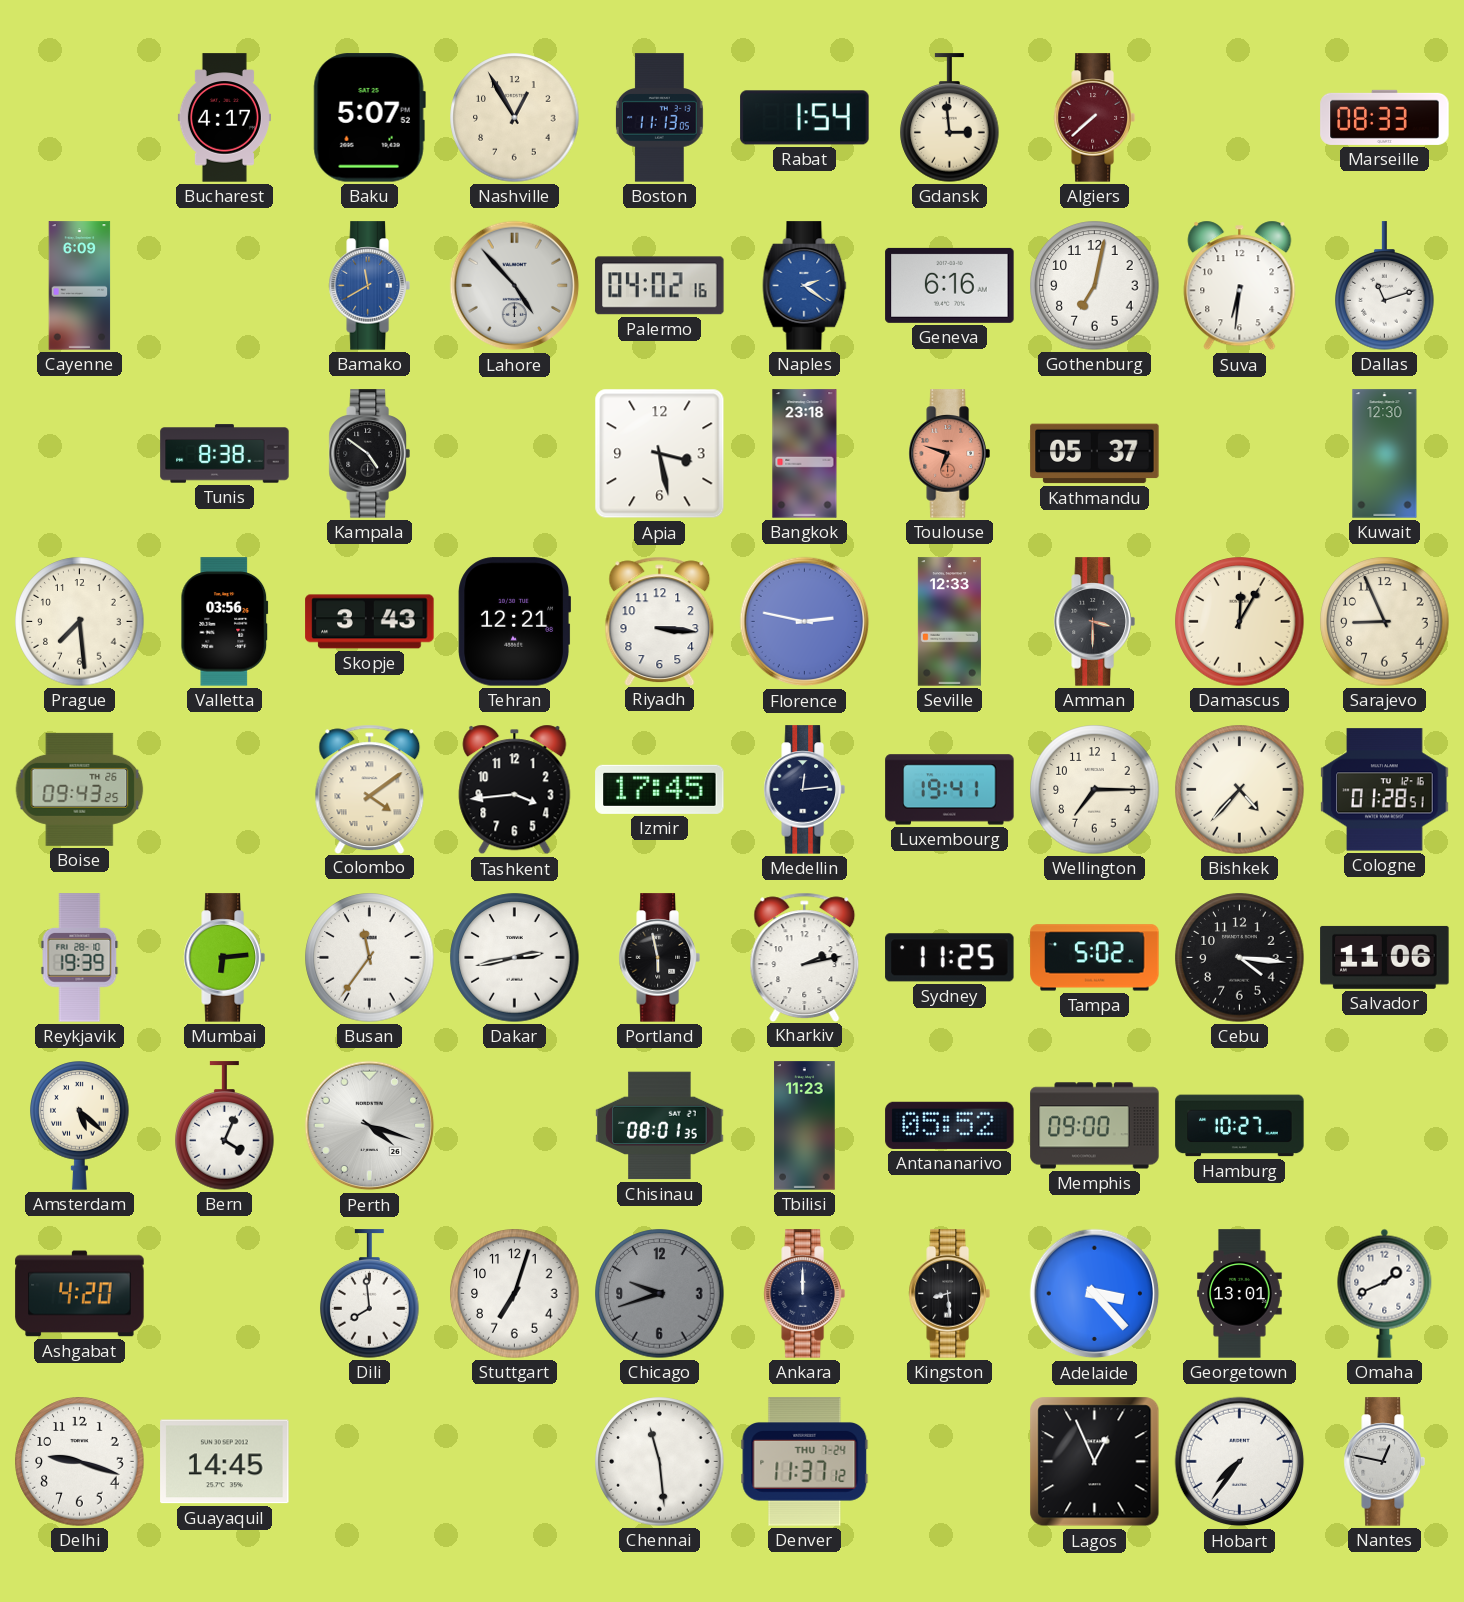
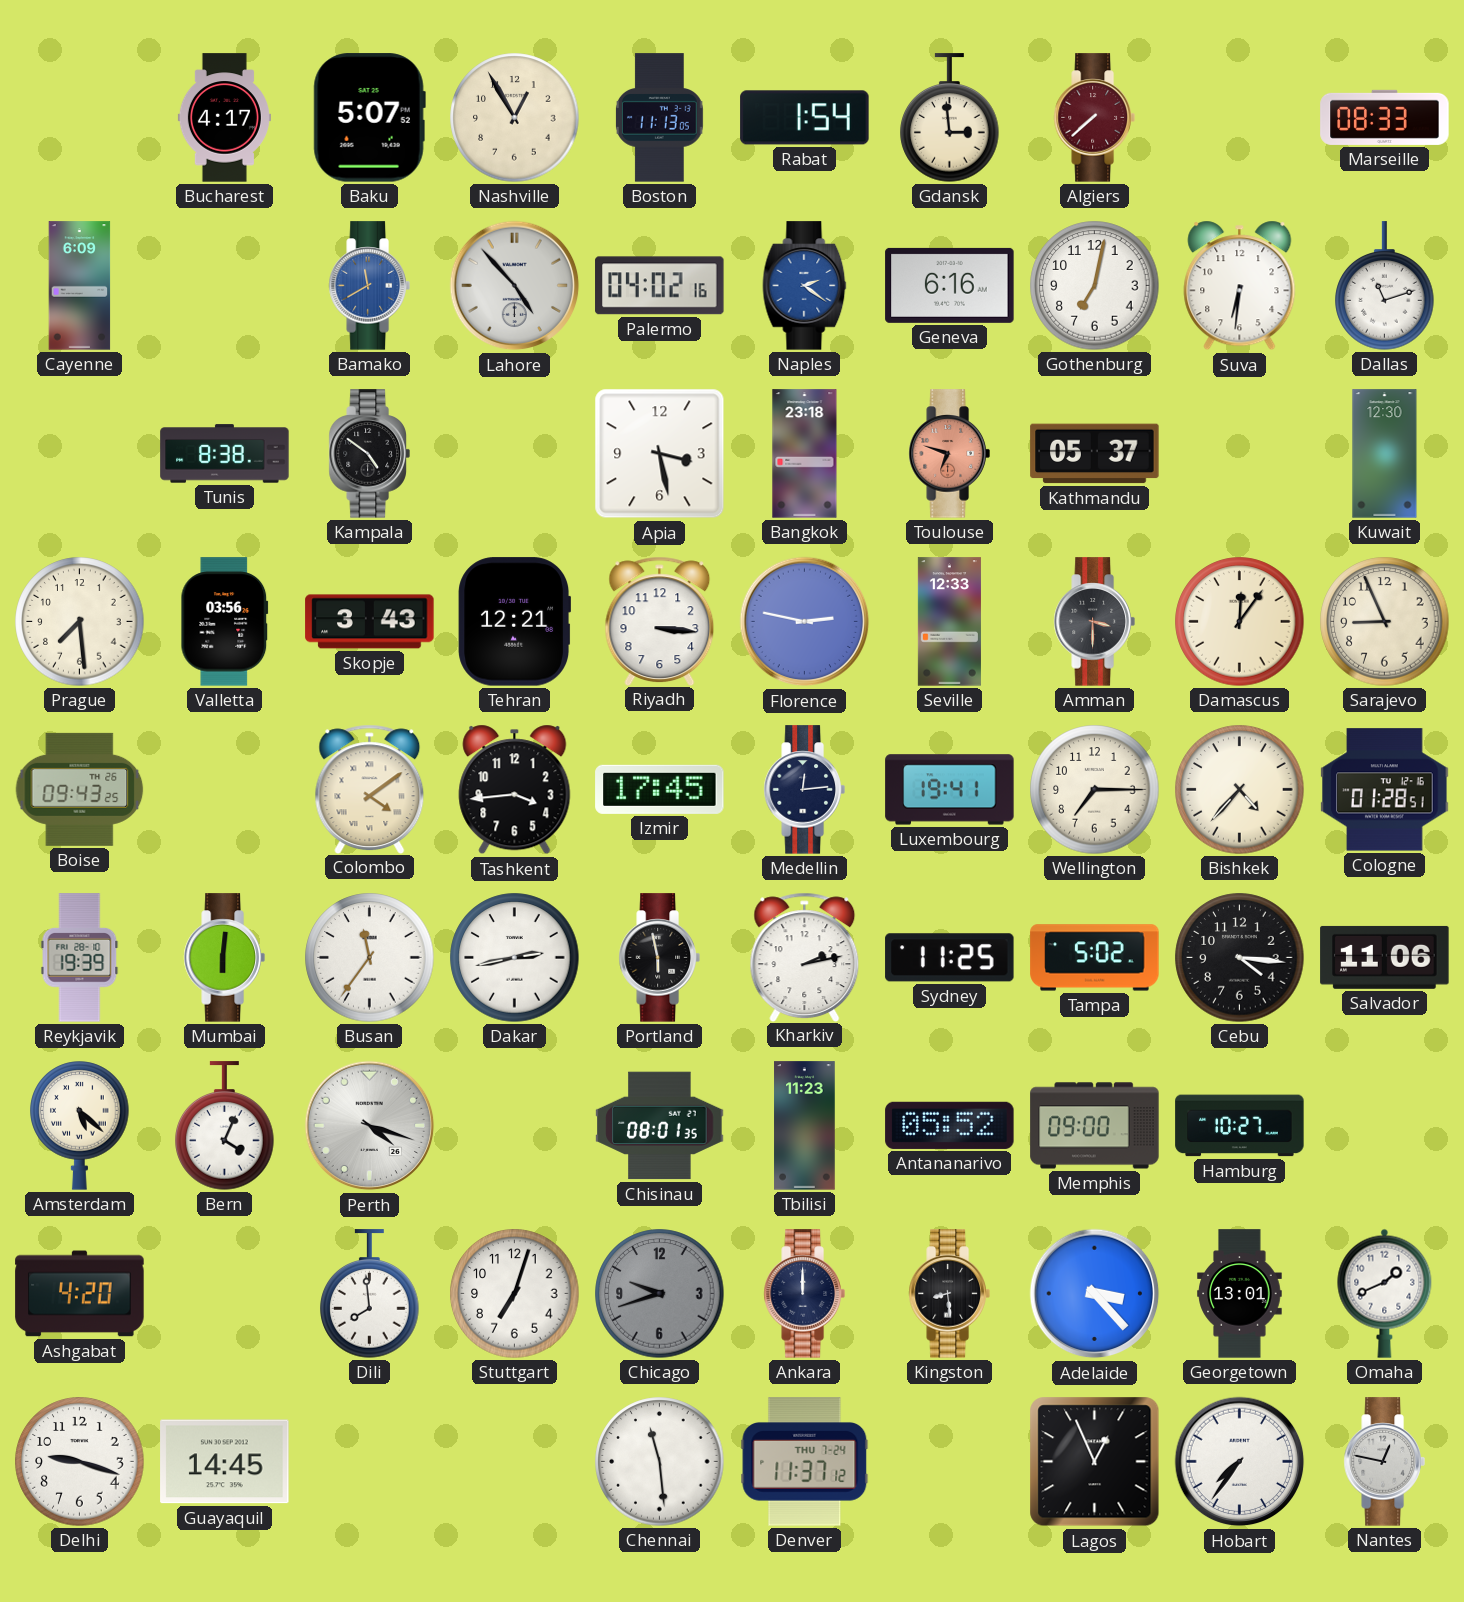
Damascus: 12:05 -> 12:06
Mumbai: 6:14 -> 6:01
